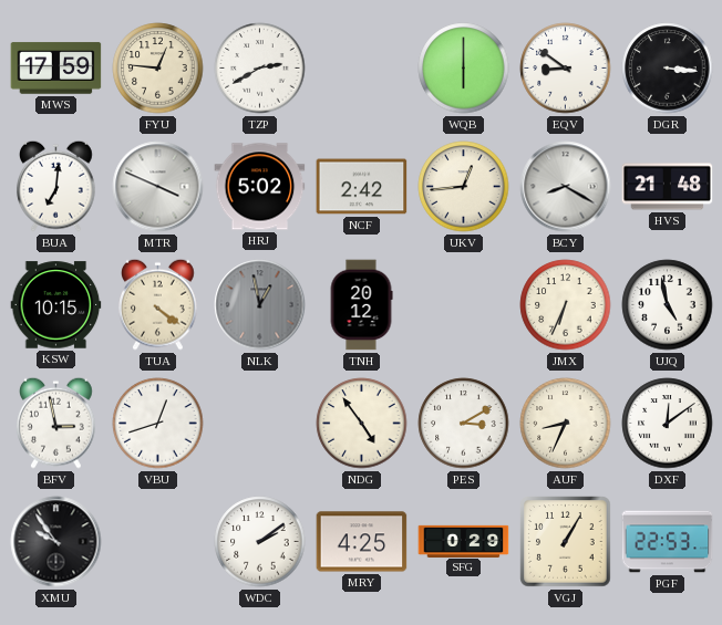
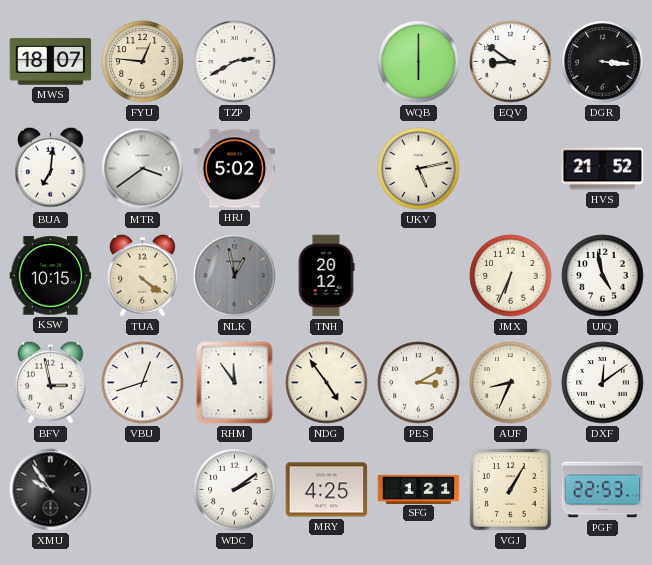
MWS: 17:59 -> 18:07
MTR: 3:49 -> 3:39
NCF: 2:42 -> none
UKV: 12:44 -> 5:13
BCY: 8:20 -> none
HVS: 21:48 -> 21:52
RHM: none -> 11:54
SFG: 0:29 -> 1:21
